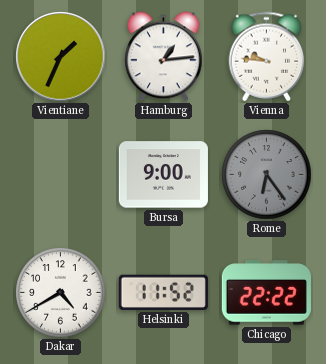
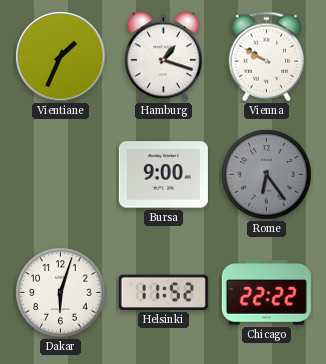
Hamburg: 1:14 -> 1:18
Vienna: 9:46 -> 9:50
Dakar: 4:40 -> 6:03
